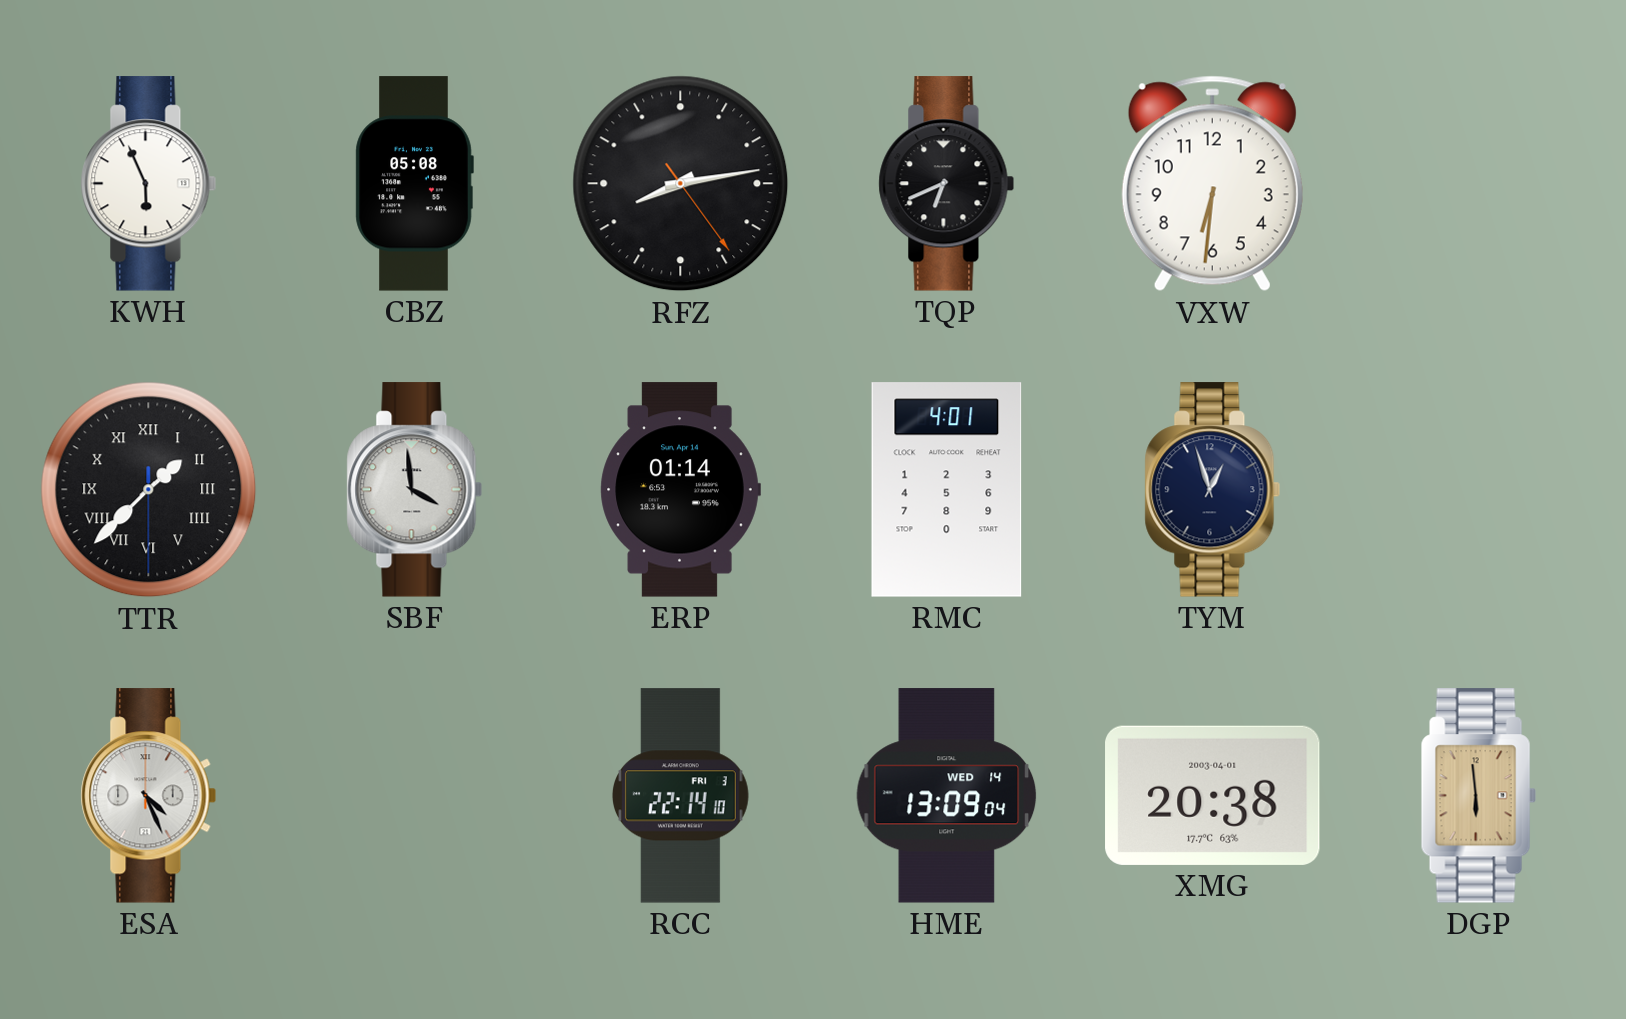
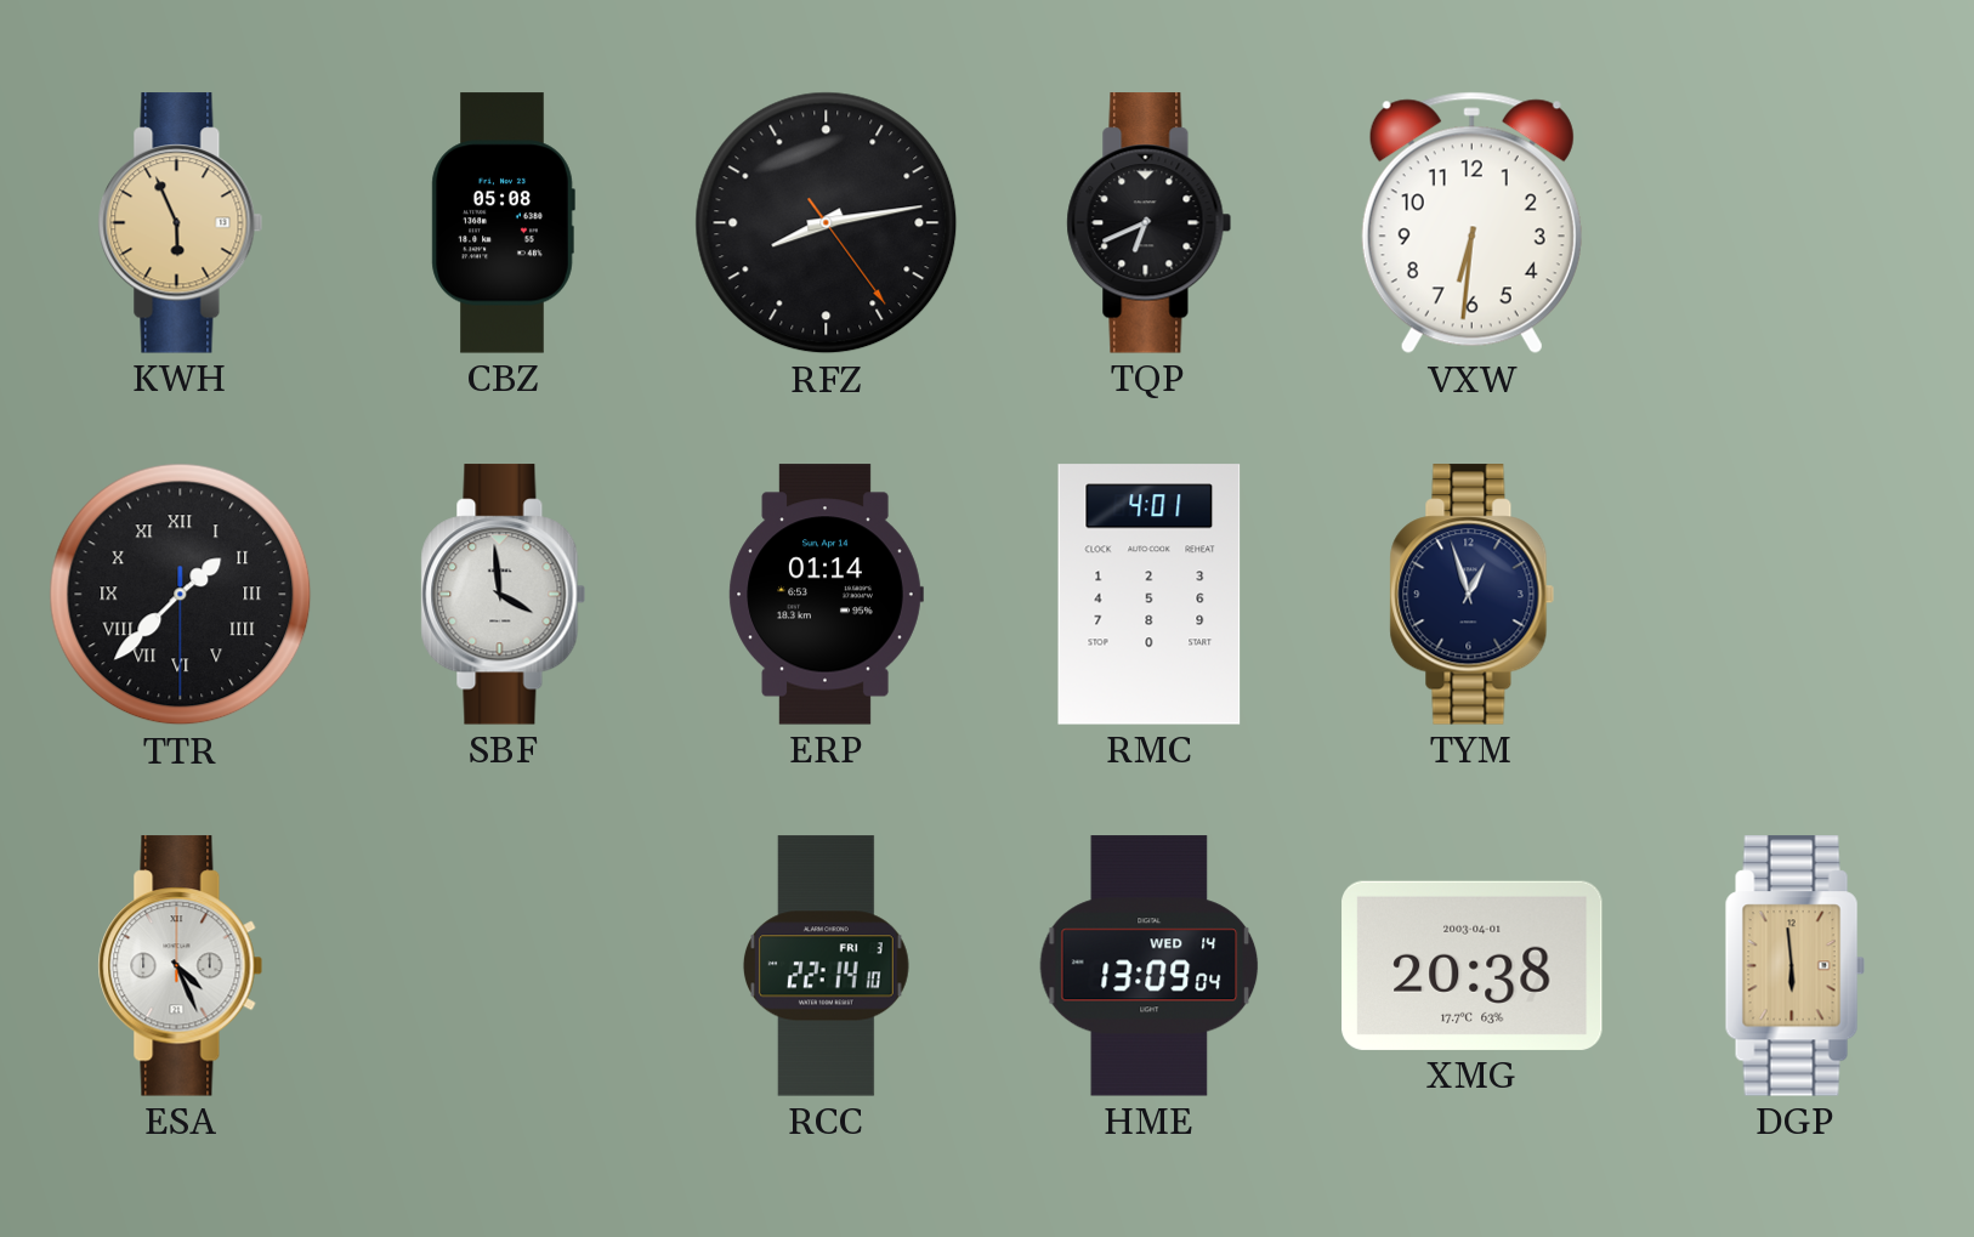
KWH dial: white -> champagne
